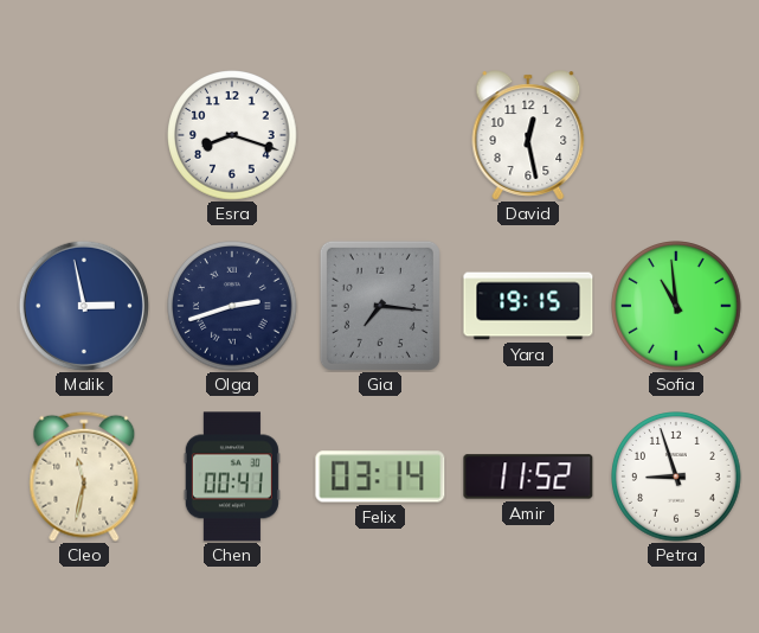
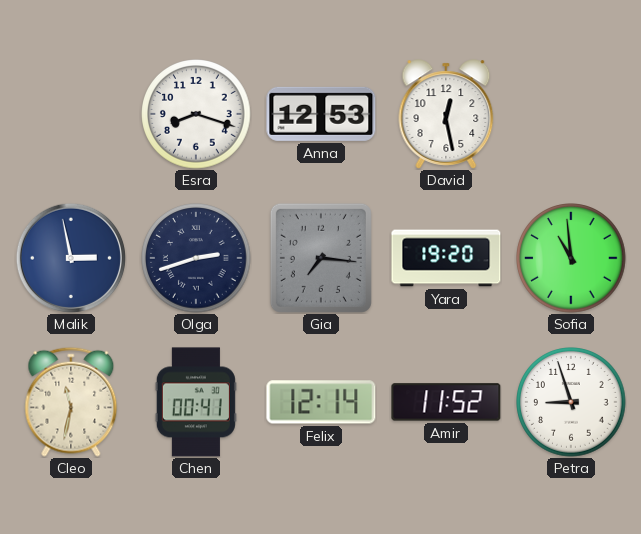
Anna: none -> 12:53
Yara: 19:15 -> 19:20
Felix: 03:14 -> 12:14
